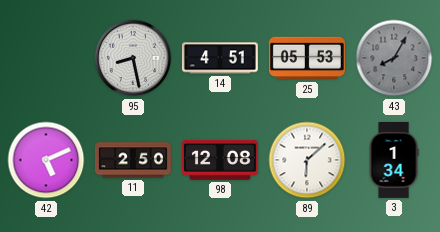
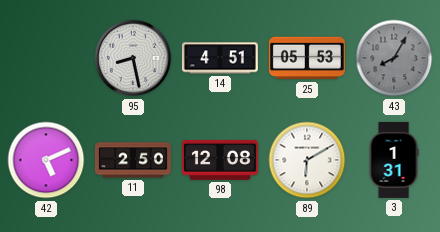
89: 6:08 -> 6:10
3: 1:34 -> 1:31
